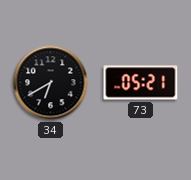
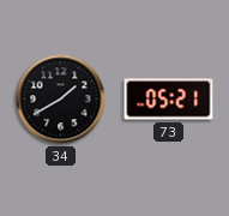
34: 6:40 -> 1:40
